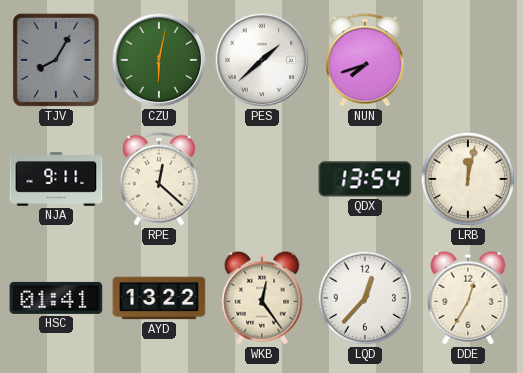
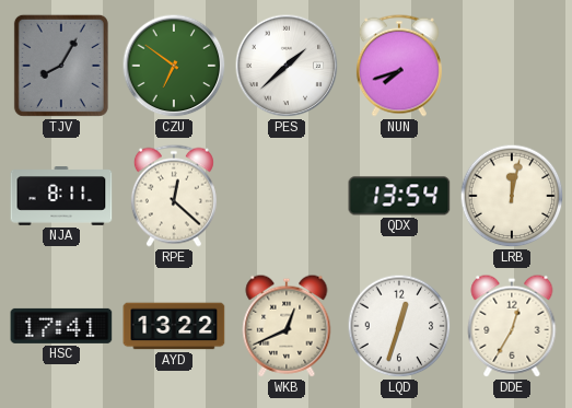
CZU: 6:02 -> 6:51
NJA: 9:11 -> 8:11
HSC: 01:41 -> 17:41
WKB: 12:24 -> 12:41
LQD: 12:37 -> 12:33
